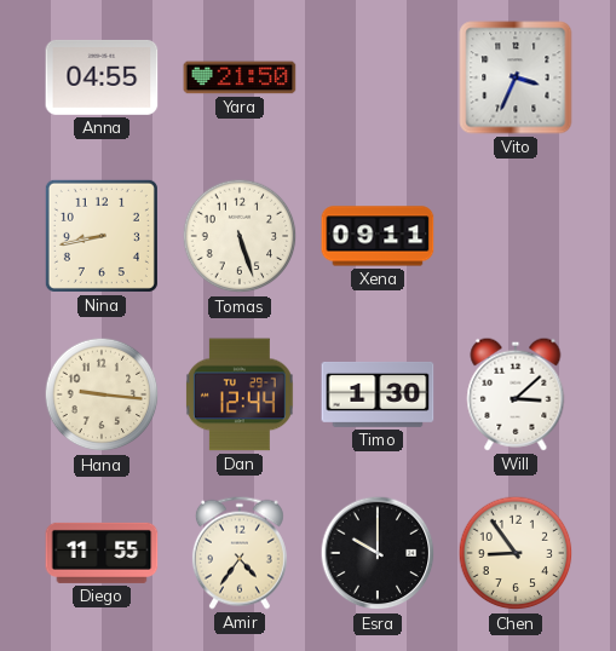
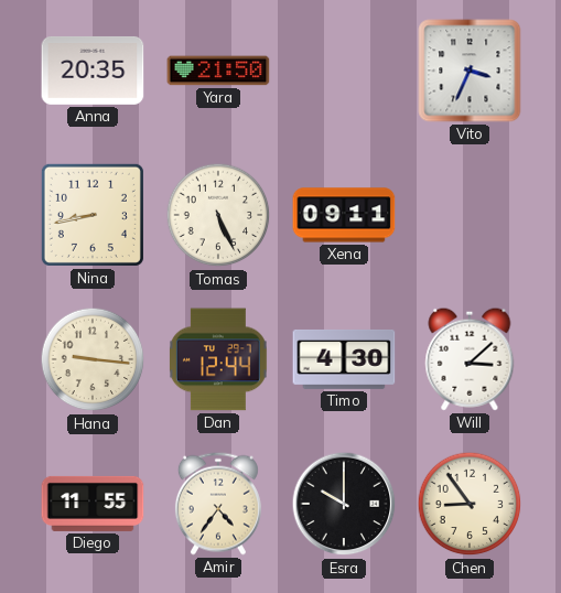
Anna: 04:55 -> 20:35
Tomas: 5:27 -> 5:26
Timo: 1:30 -> 4:30
